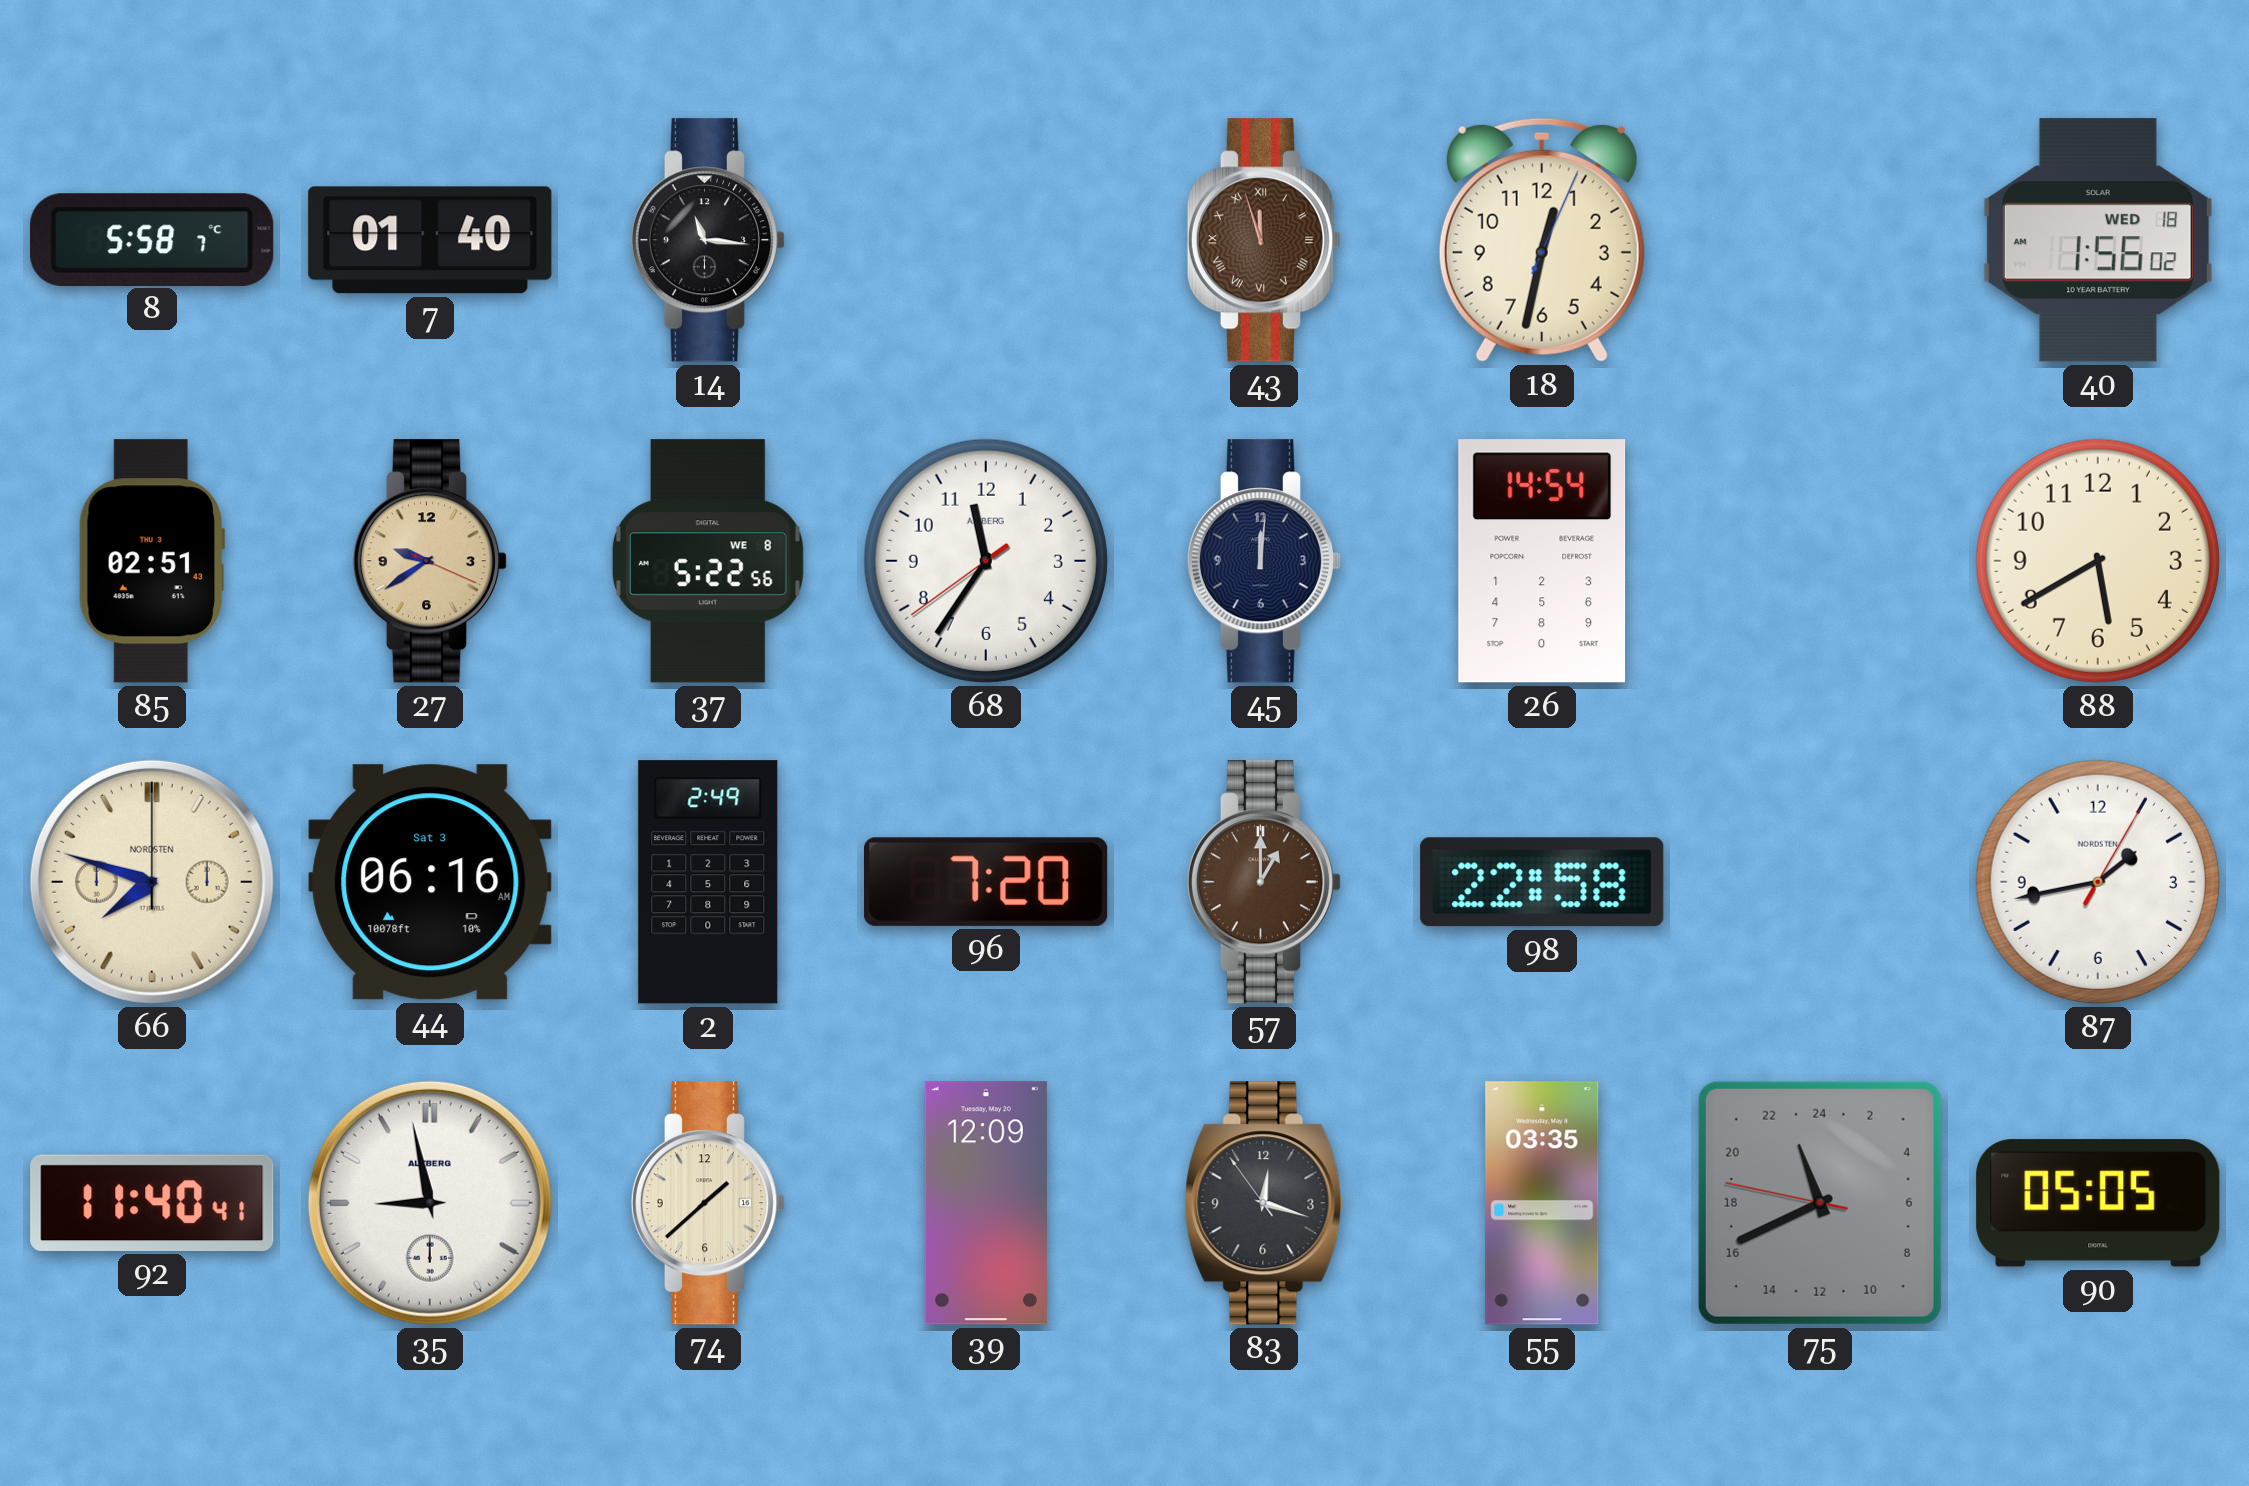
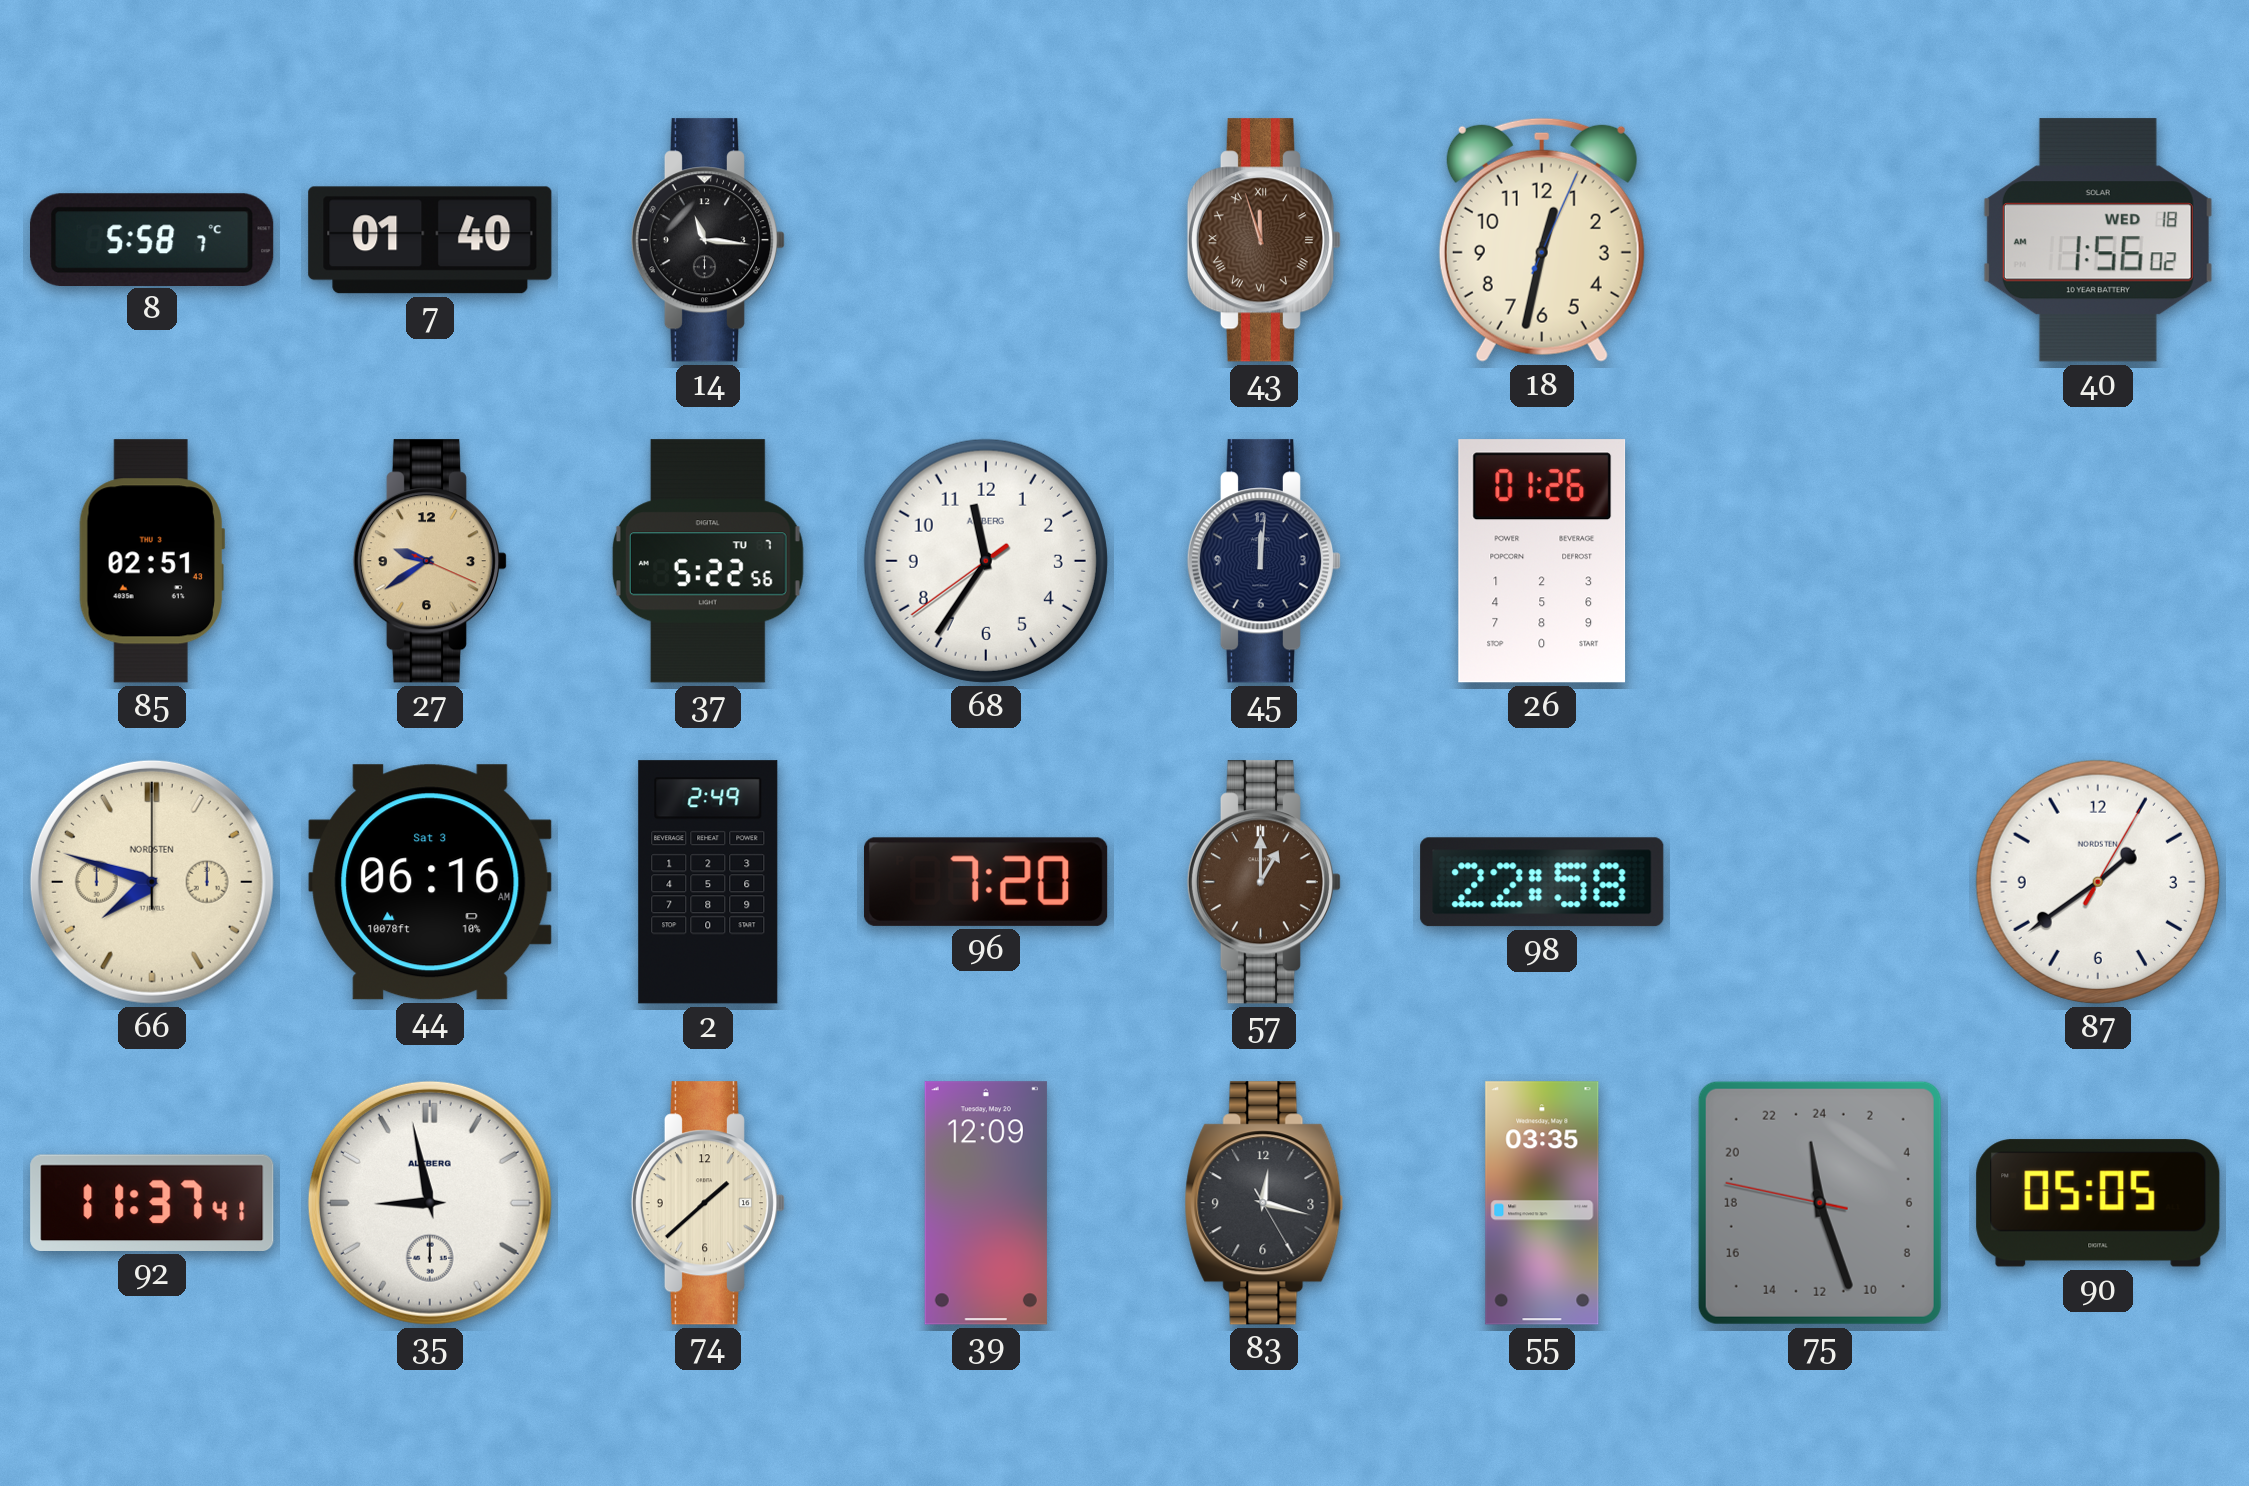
37 date: WE 8 -> TU 7
26: 14:54 -> 01:26
88: 5:40 -> none
87: 1:43 -> 1:39
92: 11:40 -> 11:37
83: 12:17:54 -> 12:17:25
75: 22:40 -> 23:26
